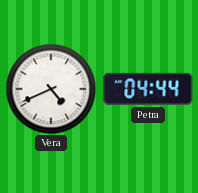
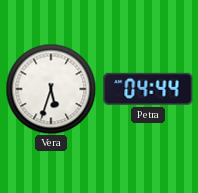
Vera: 4:41 -> 5:33
